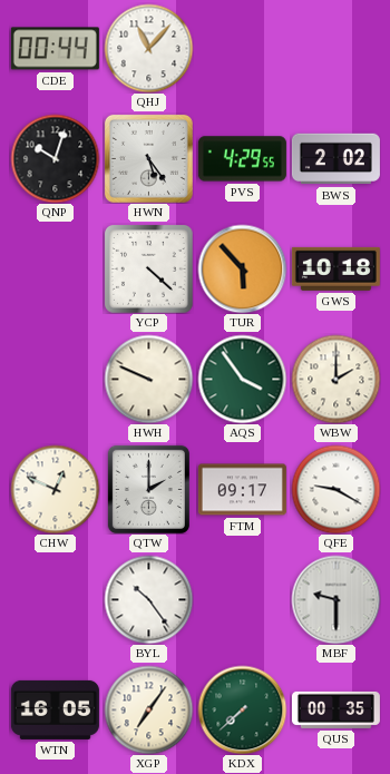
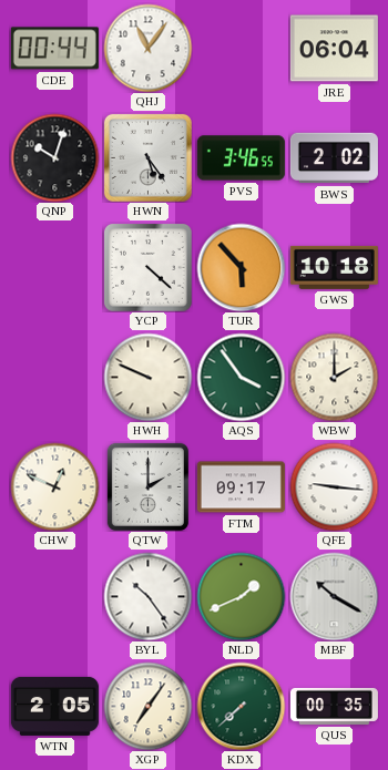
QHJ: 11:07 -> 11:06
JRE: none -> 06:04
PVS: 4:29 -> 3:46
QFE: 9:20 -> 9:16
NLD: none -> 1:41
MBF: 9:30 -> 10:20
WTN: 16:05 -> 2:05
